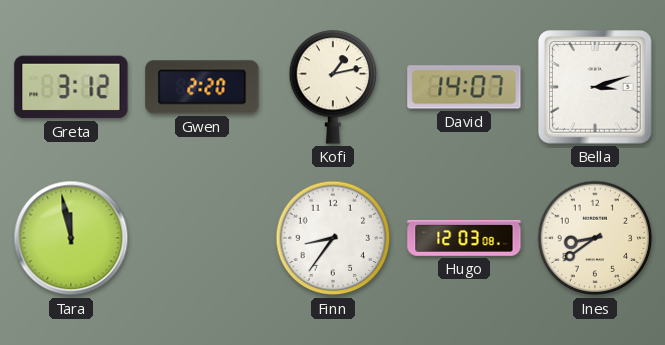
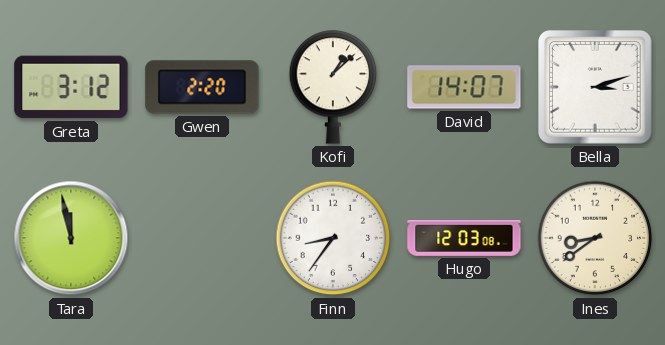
Kofi: 1:13 -> 1:08
